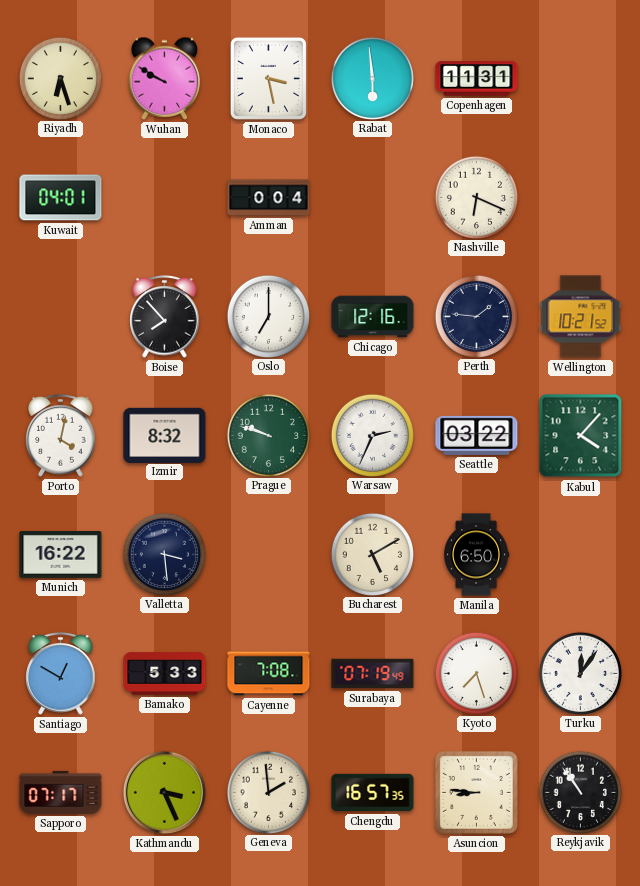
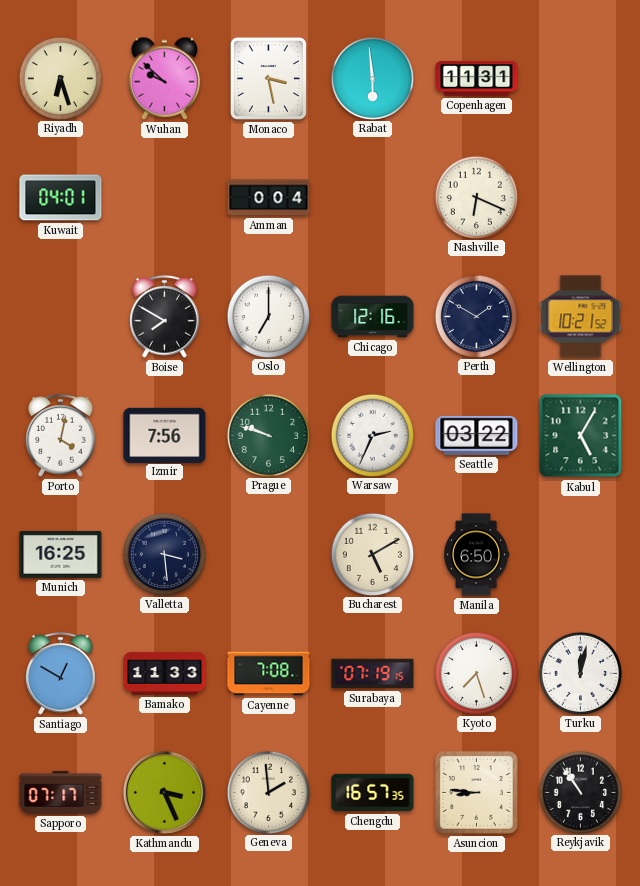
Wuhan: 9:50 -> 9:52
Boise: 7:53 -> 7:50
Perth: 1:46 -> 1:50
Izmir: 8:32 -> 7:56
Kabul: 4:07 -> 5:05
Munich: 16:22 -> 16:25
Bamako: 5:33 -> 11:33
Surabaya: 07:19:49 -> 07:19:15
Turku: 12:06 -> 12:02
